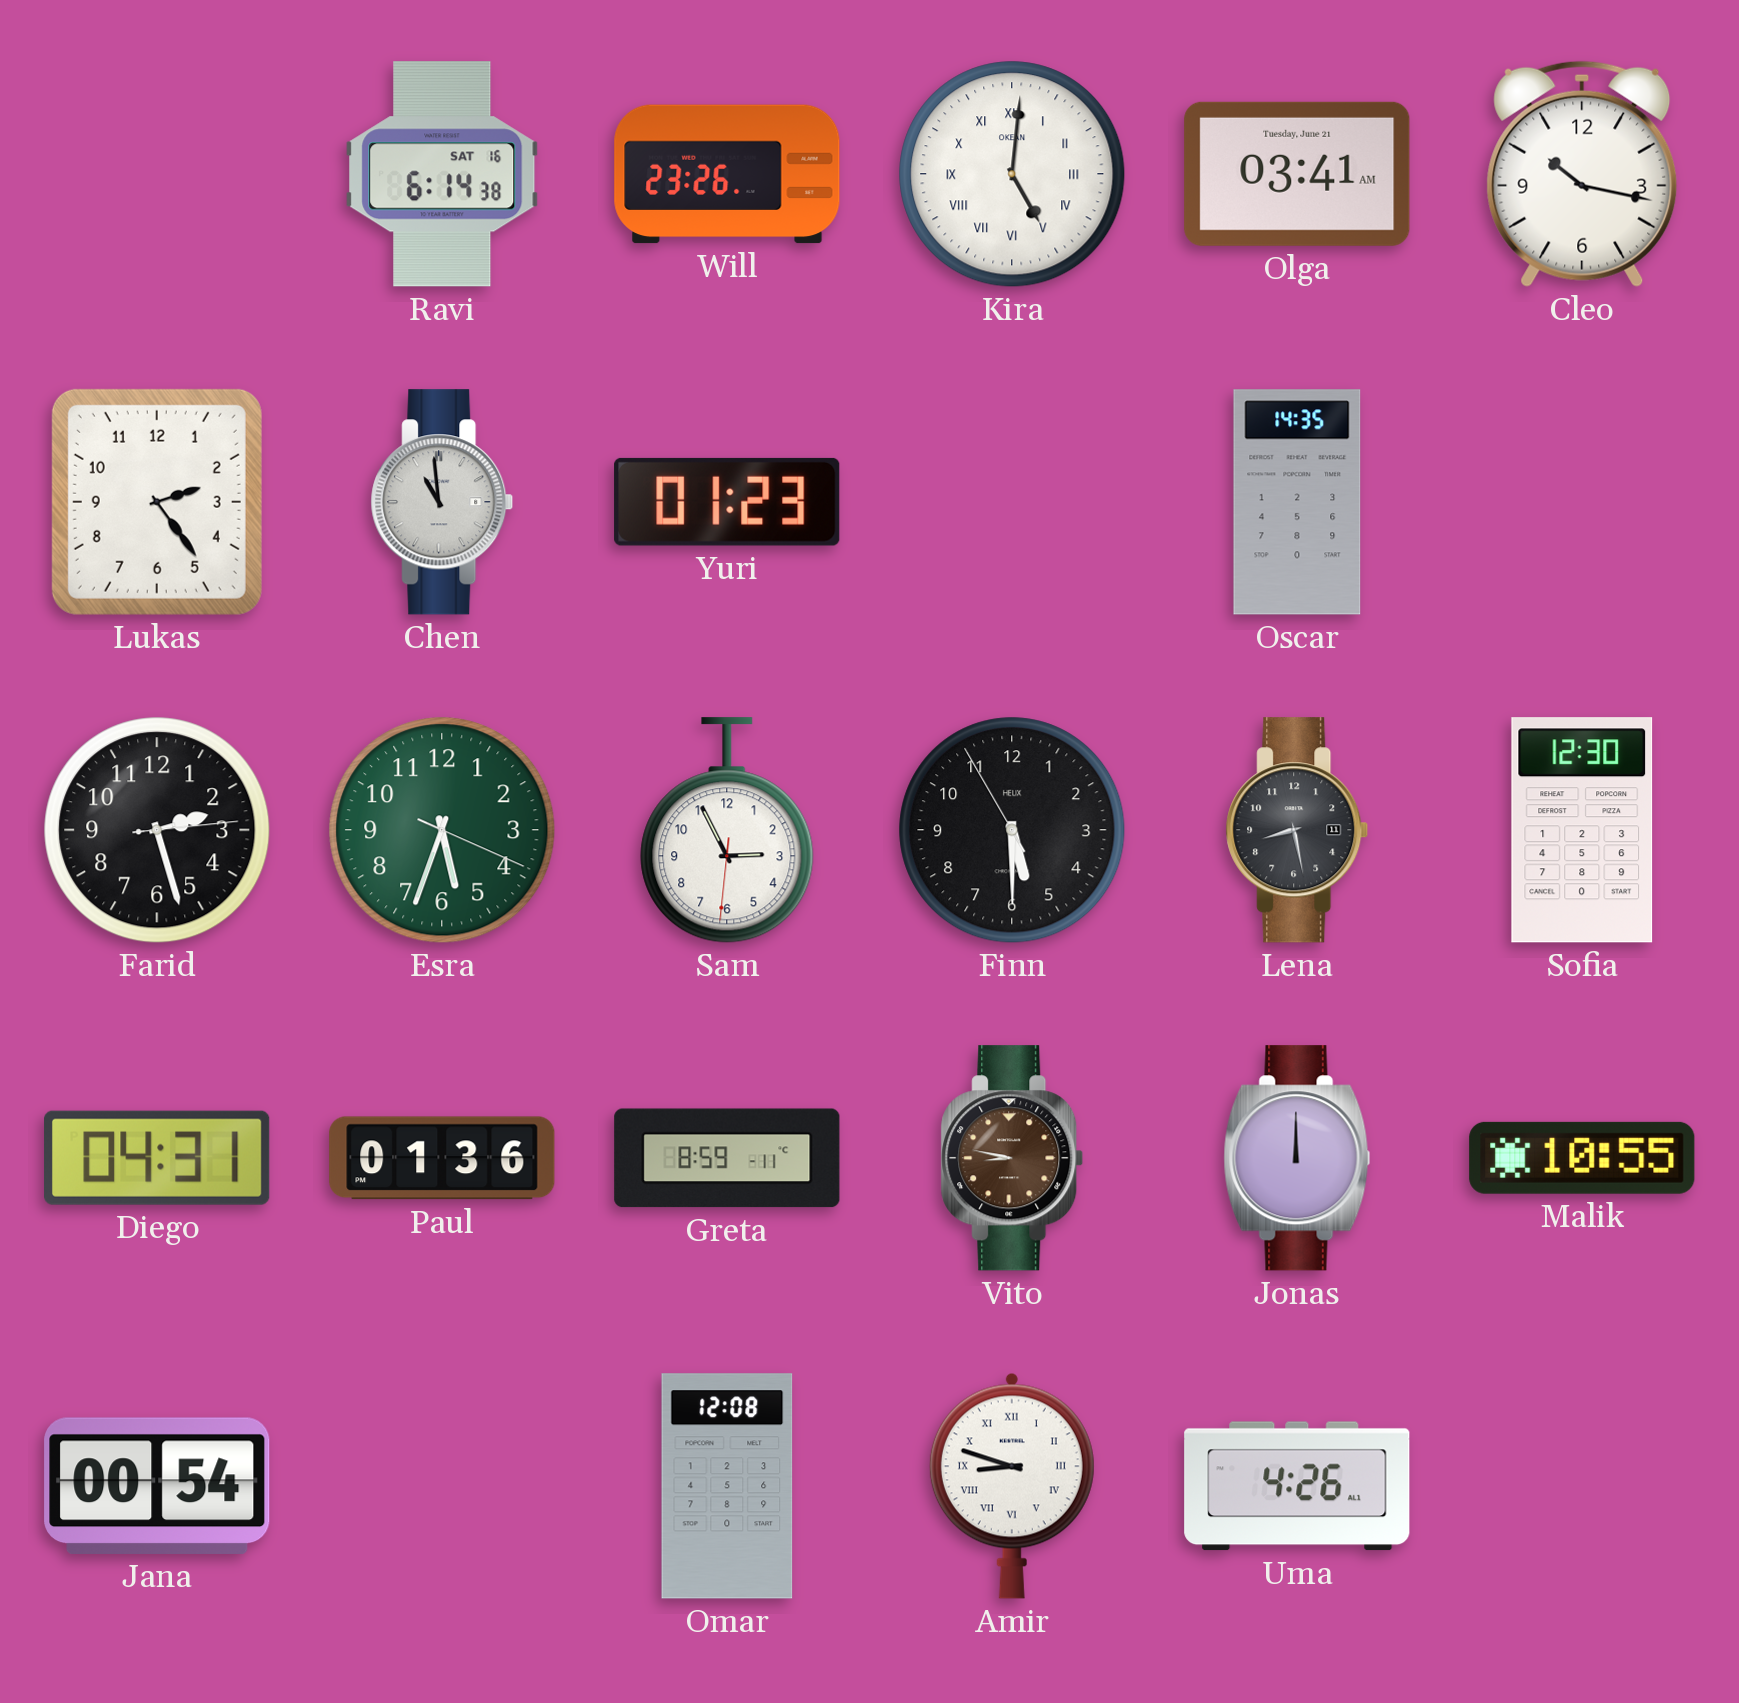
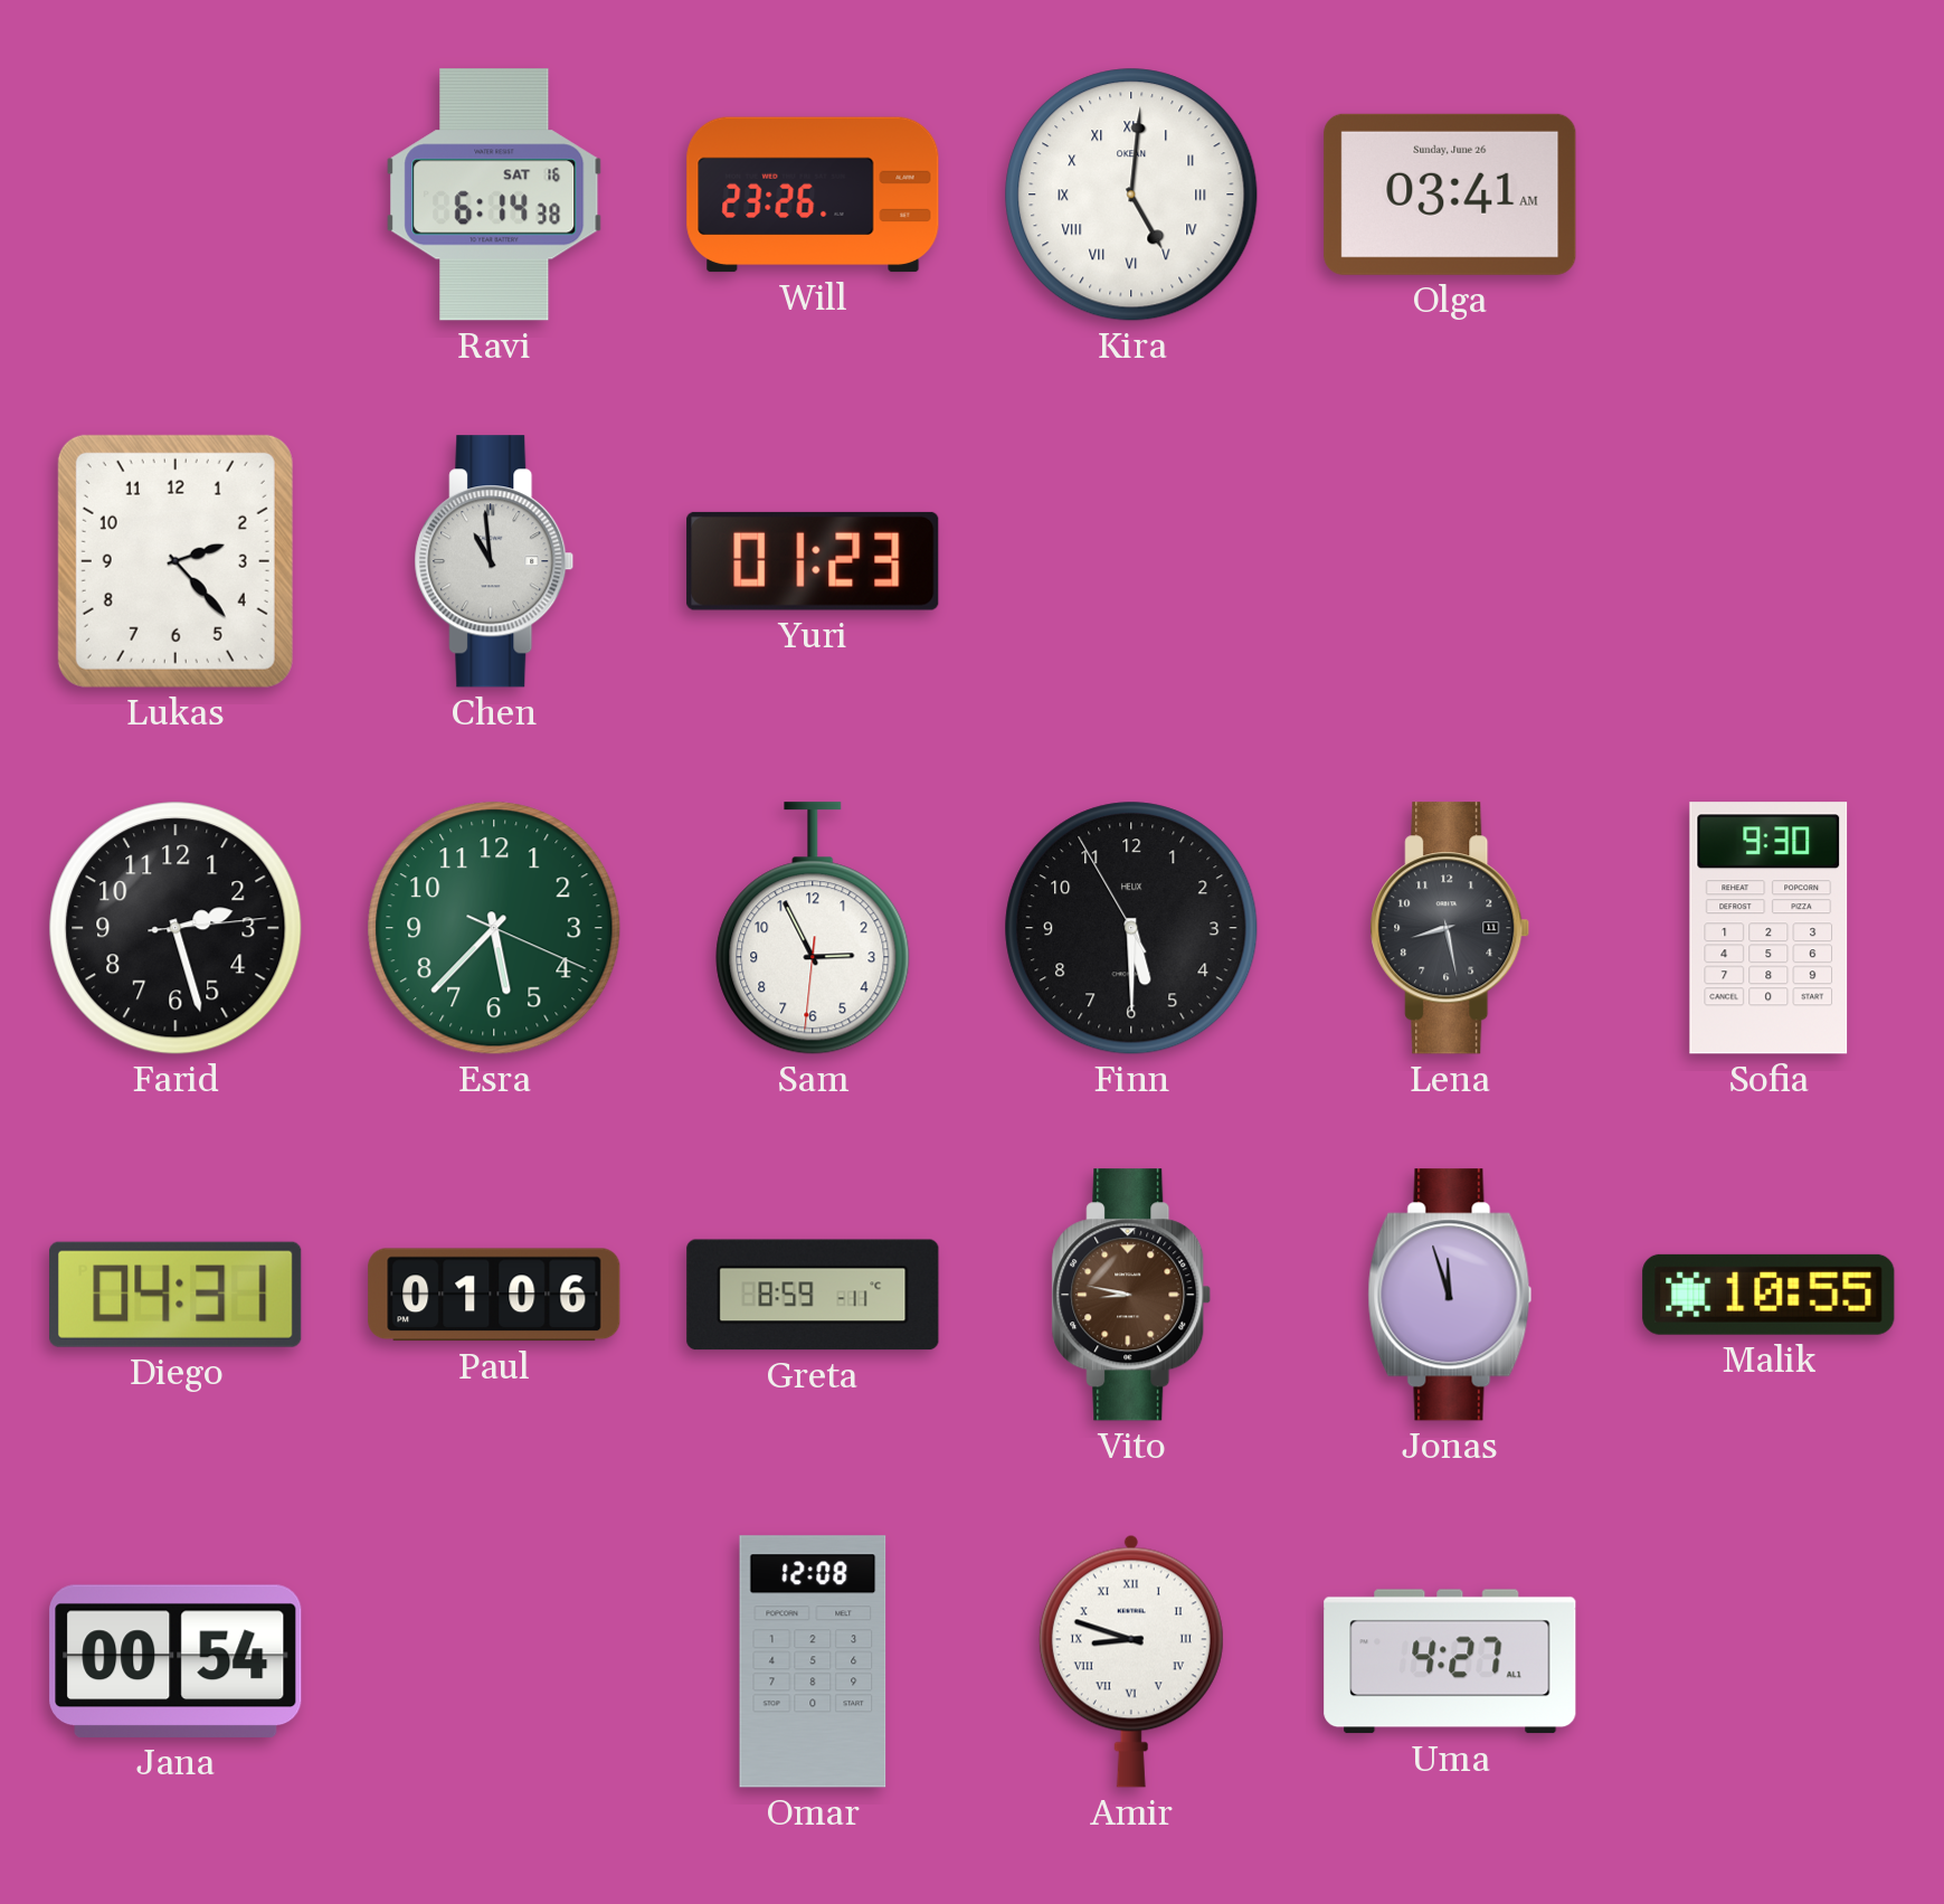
Olga date: Tuesday, June 21 -> Sunday, June 26
Cleo: 10:17 -> none
Lukas: 2:24 -> 2:23
Oscar: 14:35 -> none
Esra: 5:33 -> 5:37
Sofia: 12:30 -> 9:30
Paul: 01:36 -> 01:06
Jonas: 12:00 -> 11:57
Uma: 4:26 -> 4:27
